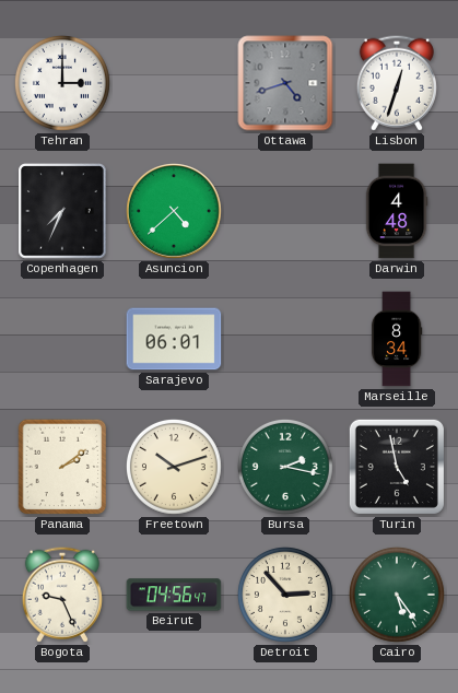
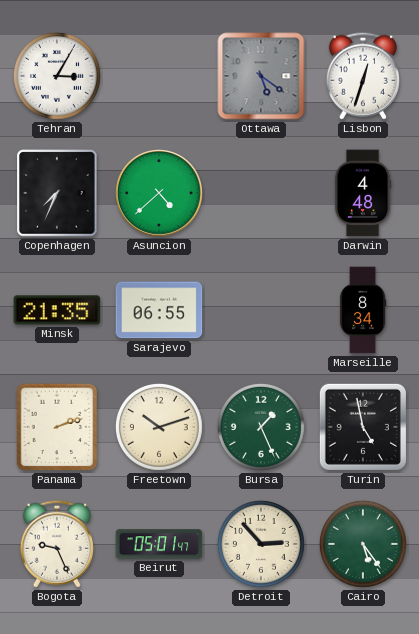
Tehran: 3:00 -> 3:05
Ottawa: 4:42 -> 5:21
Minsk: none -> 21:35
Sarajevo: 06:01 -> 06:55
Panama: 2:09 -> 2:12
Bursa: 2:17 -> 1:26
Beirut: 04:56 -> 05:01
